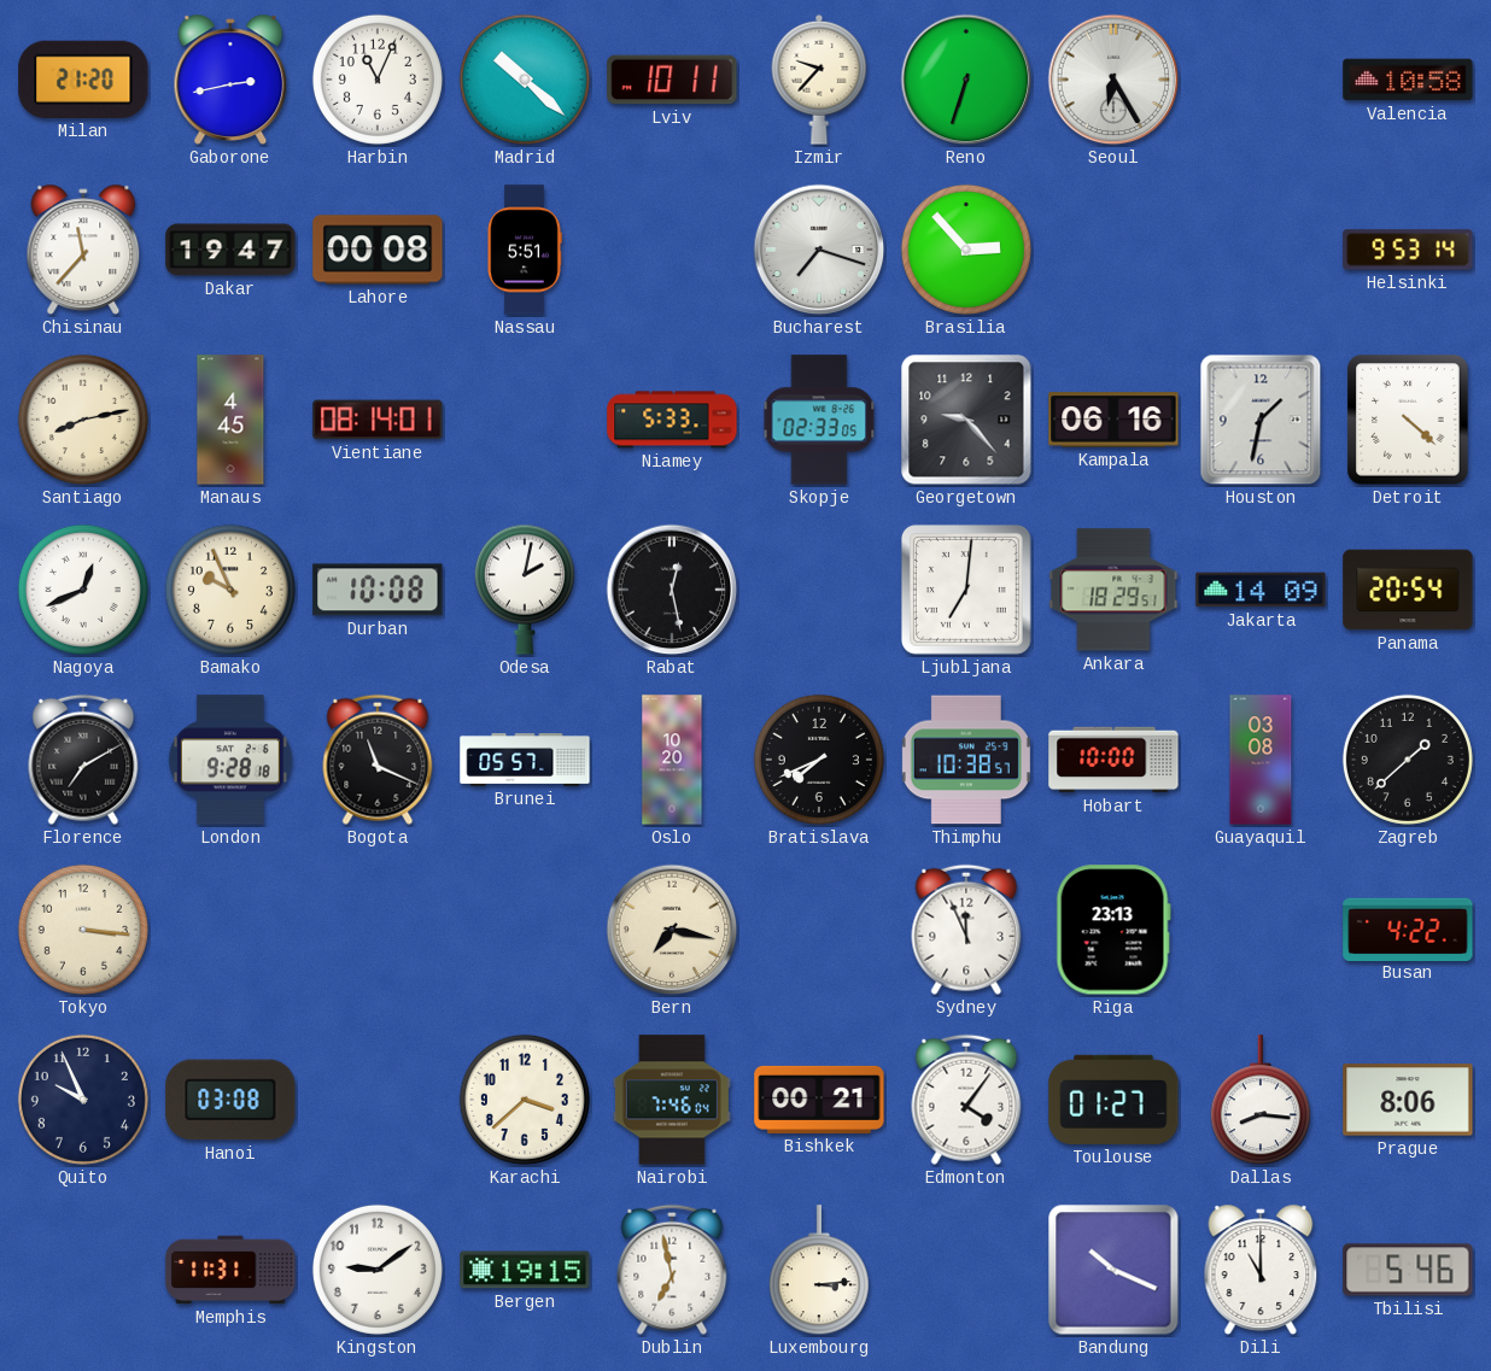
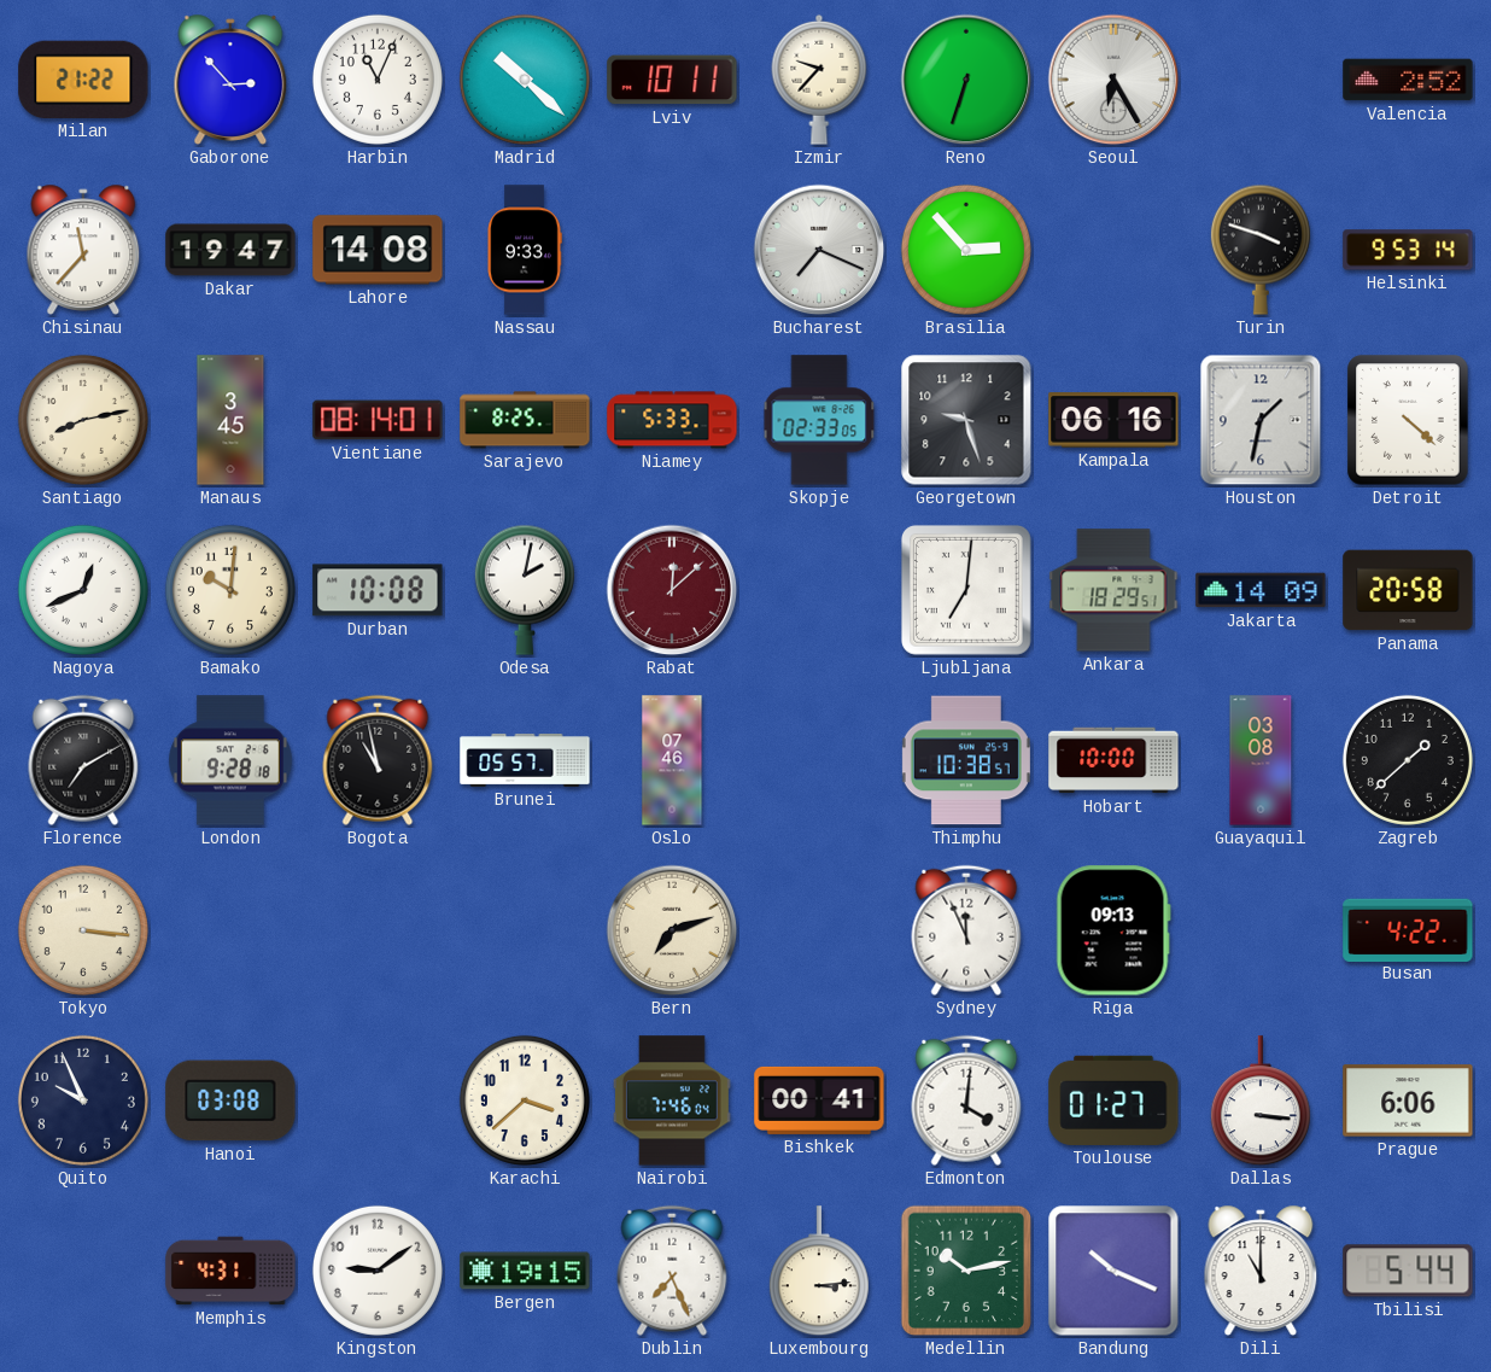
Milan: 21:20 -> 21:22
Gaborone: 2:43 -> 2:53
Valencia: 10:58 -> 2:52
Lahore: 00:08 -> 14:08
Nassau: 5:51 -> 9:33
Bucharest: 7:18 -> 7:19
Turin: none -> 3:48
Manaus: 4:45 -> 3:45
Sarajevo: none -> 8:25
Georgetown: 9:23 -> 9:27
Bamako: 9:56 -> 10:01
Rabat: 12:28 -> 12:08
Rabat dial: black -> burgundy
Panama: 20:54 -> 20:58
Bogota: 11:19 -> 10:58
Oslo: 10:20 -> 07:46
Bratislava: 7:41 -> none
Bern: 7:17 -> 7:12
Riga: 23:13 -> 09:13
Bishkek: 00:21 -> 00:41
Edmonton: 4:06 -> 4:01
Dallas: 8:16 -> 3:16
Prague: 8:06 -> 6:06
Memphis: 11:31 -> 4:31
Dublin: 6:58 -> 7:26
Medellin: none -> 10:13
Tbilisi: 5:46 -> 5:44
